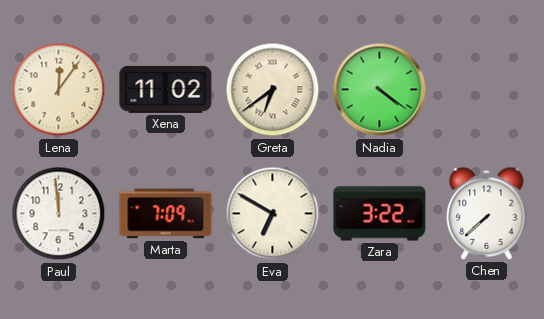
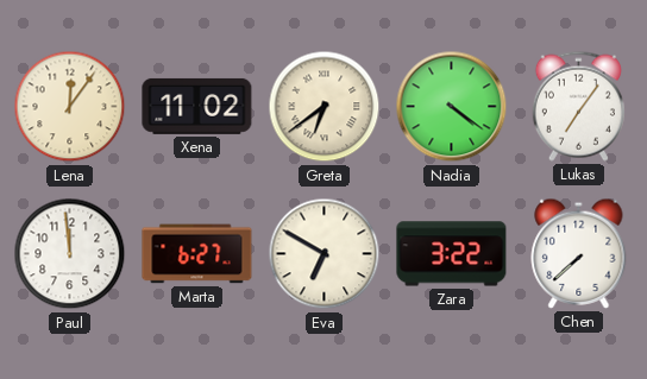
Lukas: none -> 7:06
Marta: 7:09 -> 6:27
